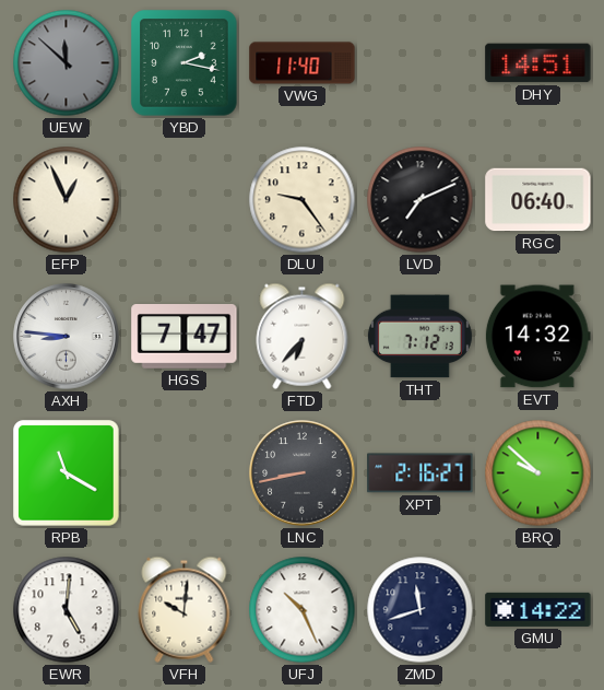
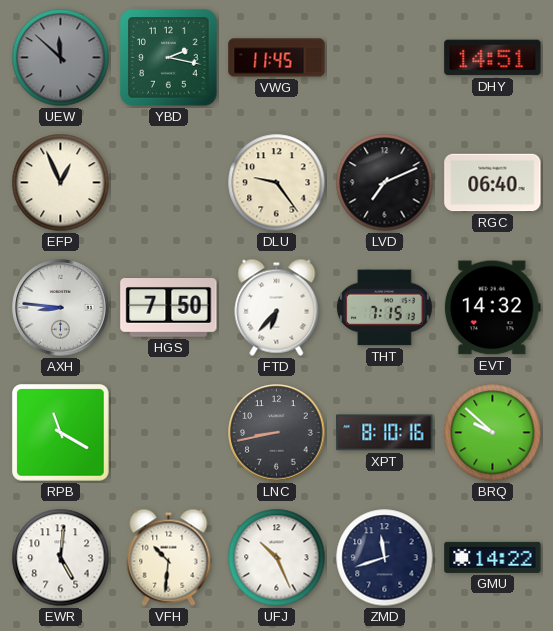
VWG: 11:40 -> 11:45
HGS: 7:47 -> 7:50
THT: 7:12 -> 7:15
XPT: 2:16 -> 8:10
VFH: 10:01 -> 10:31
